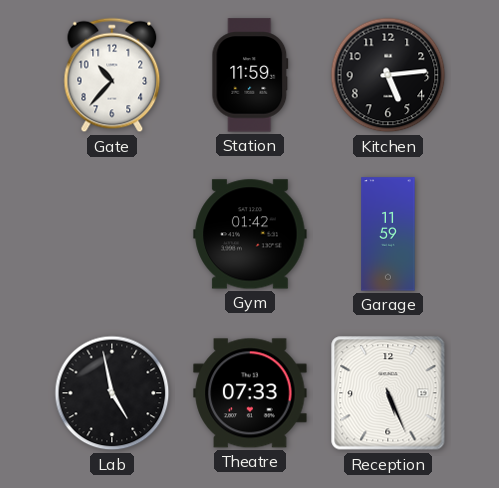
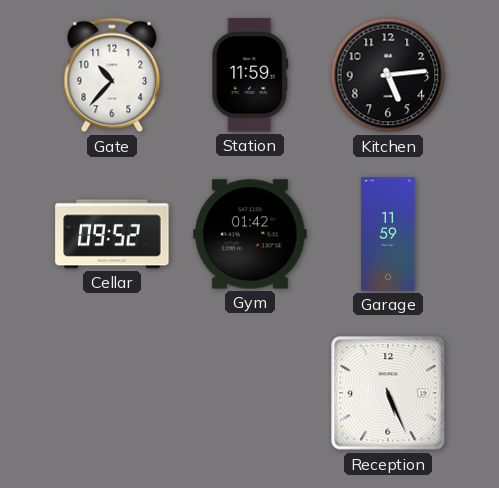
Cellar: none -> 09:52
Lab: 4:58 -> none
Theatre: 07:33 -> none
